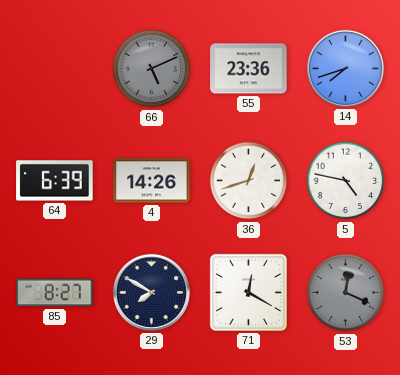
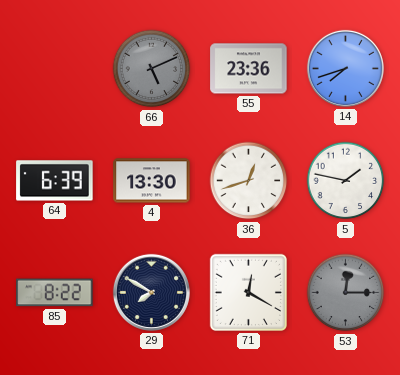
4: 14:26 -> 13:30
5: 4:47 -> 1:47
85: 8:27 -> 8:22
53: 12:19 -> 12:15
